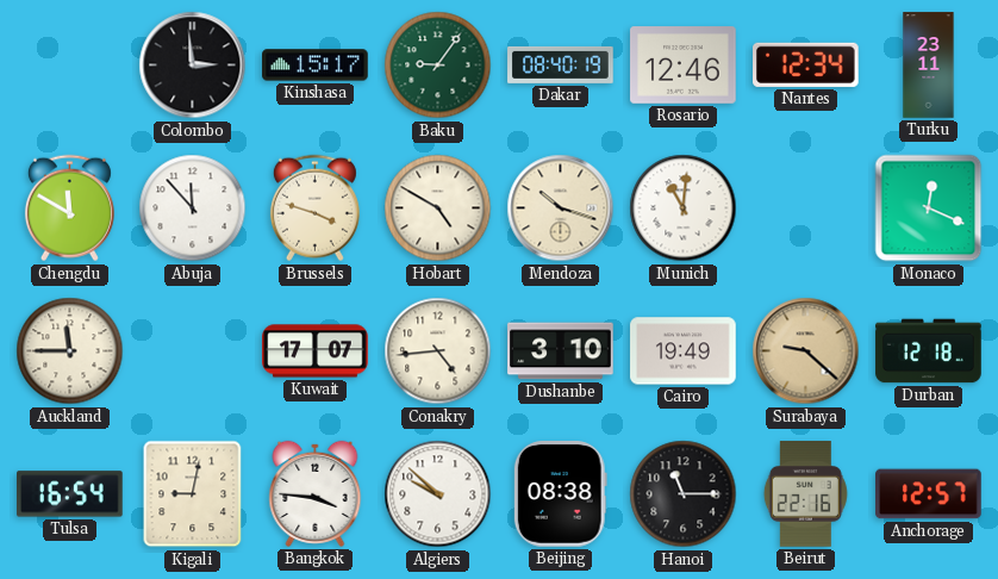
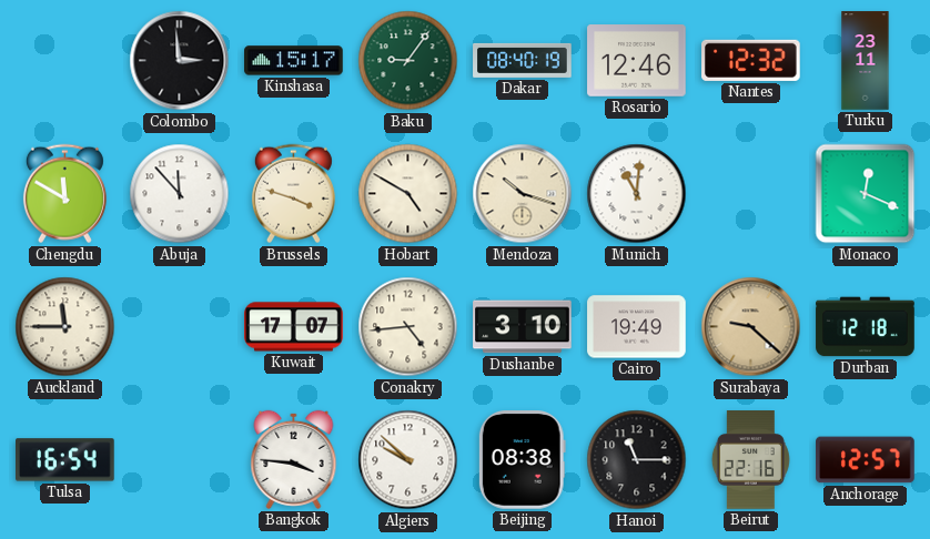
Nantes: 12:34 -> 12:32
Kigali: 9:02 -> none
